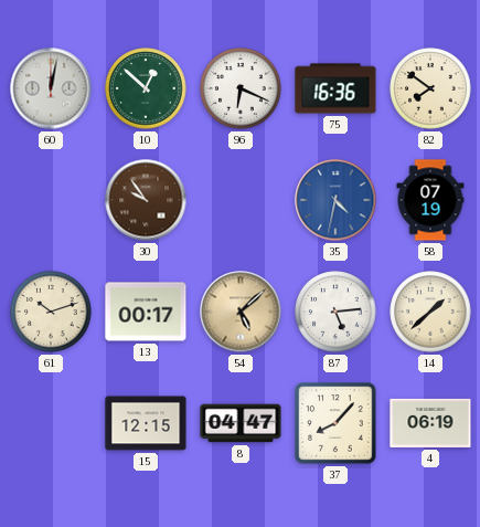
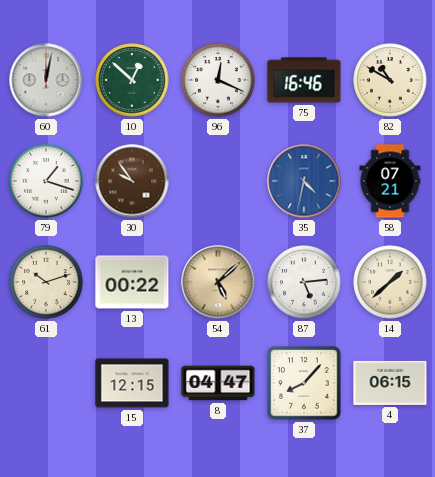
96: 6:19 -> 12:19
75: 16:36 -> 16:46
82: 7:51 -> 10:50
79: none -> 1:18
58: 07:19 -> 07:21
13: 00:17 -> 00:22
4: 06:19 -> 06:15
